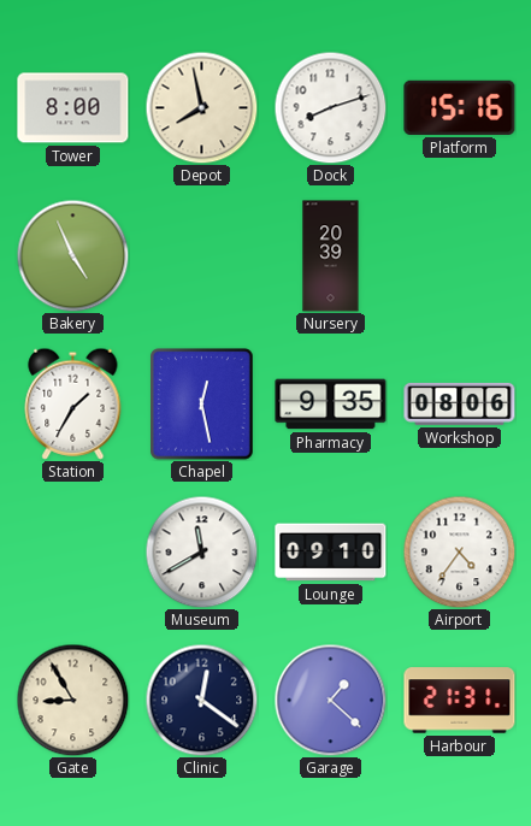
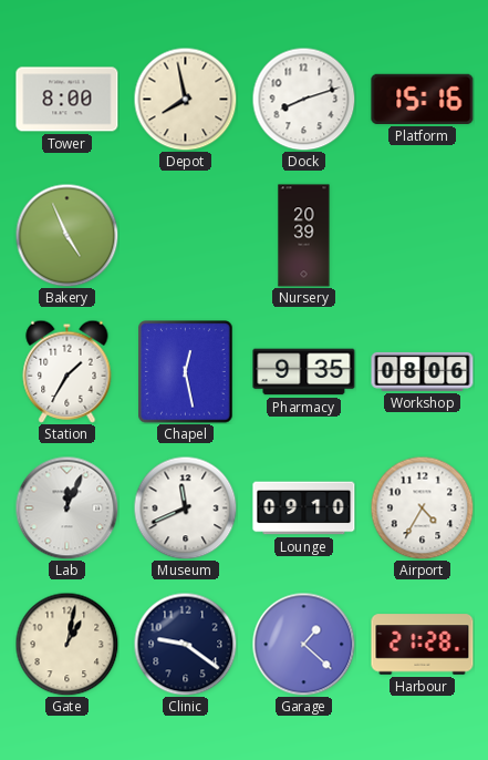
Lab: none -> 12:04
Museum: 11:40 -> 11:41
Airport: 4:36 -> 4:35
Gate: 8:55 -> 1:02
Clinic: 12:21 -> 9:21
Harbour: 21:31 -> 21:28
